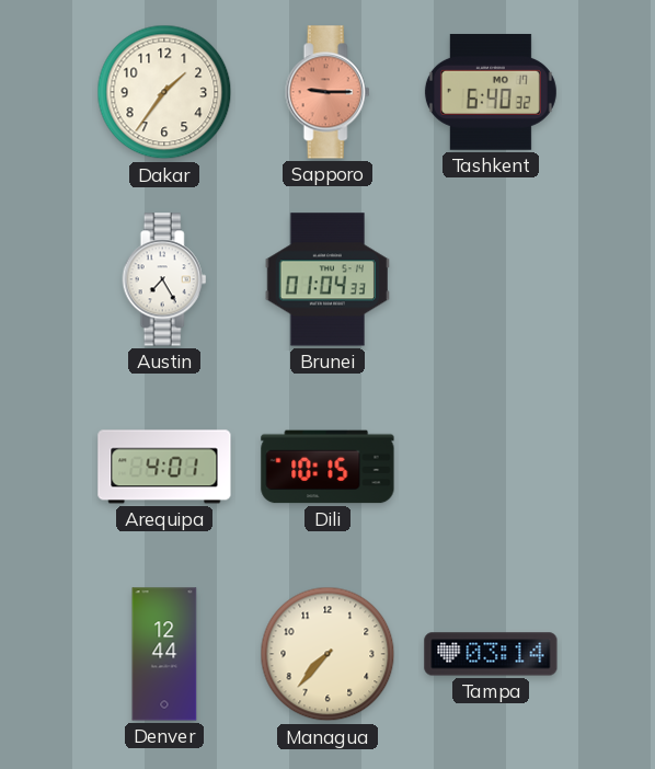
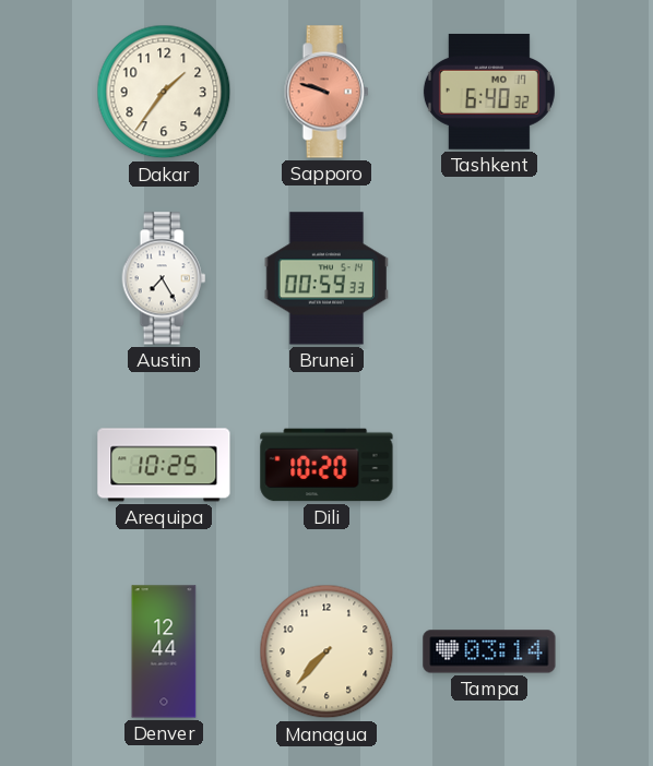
Sapporo: 9:15 -> 9:48
Brunei: 01:04 -> 00:59
Arequipa: 4:01 -> 10:25
Dili: 10:15 -> 10:20
